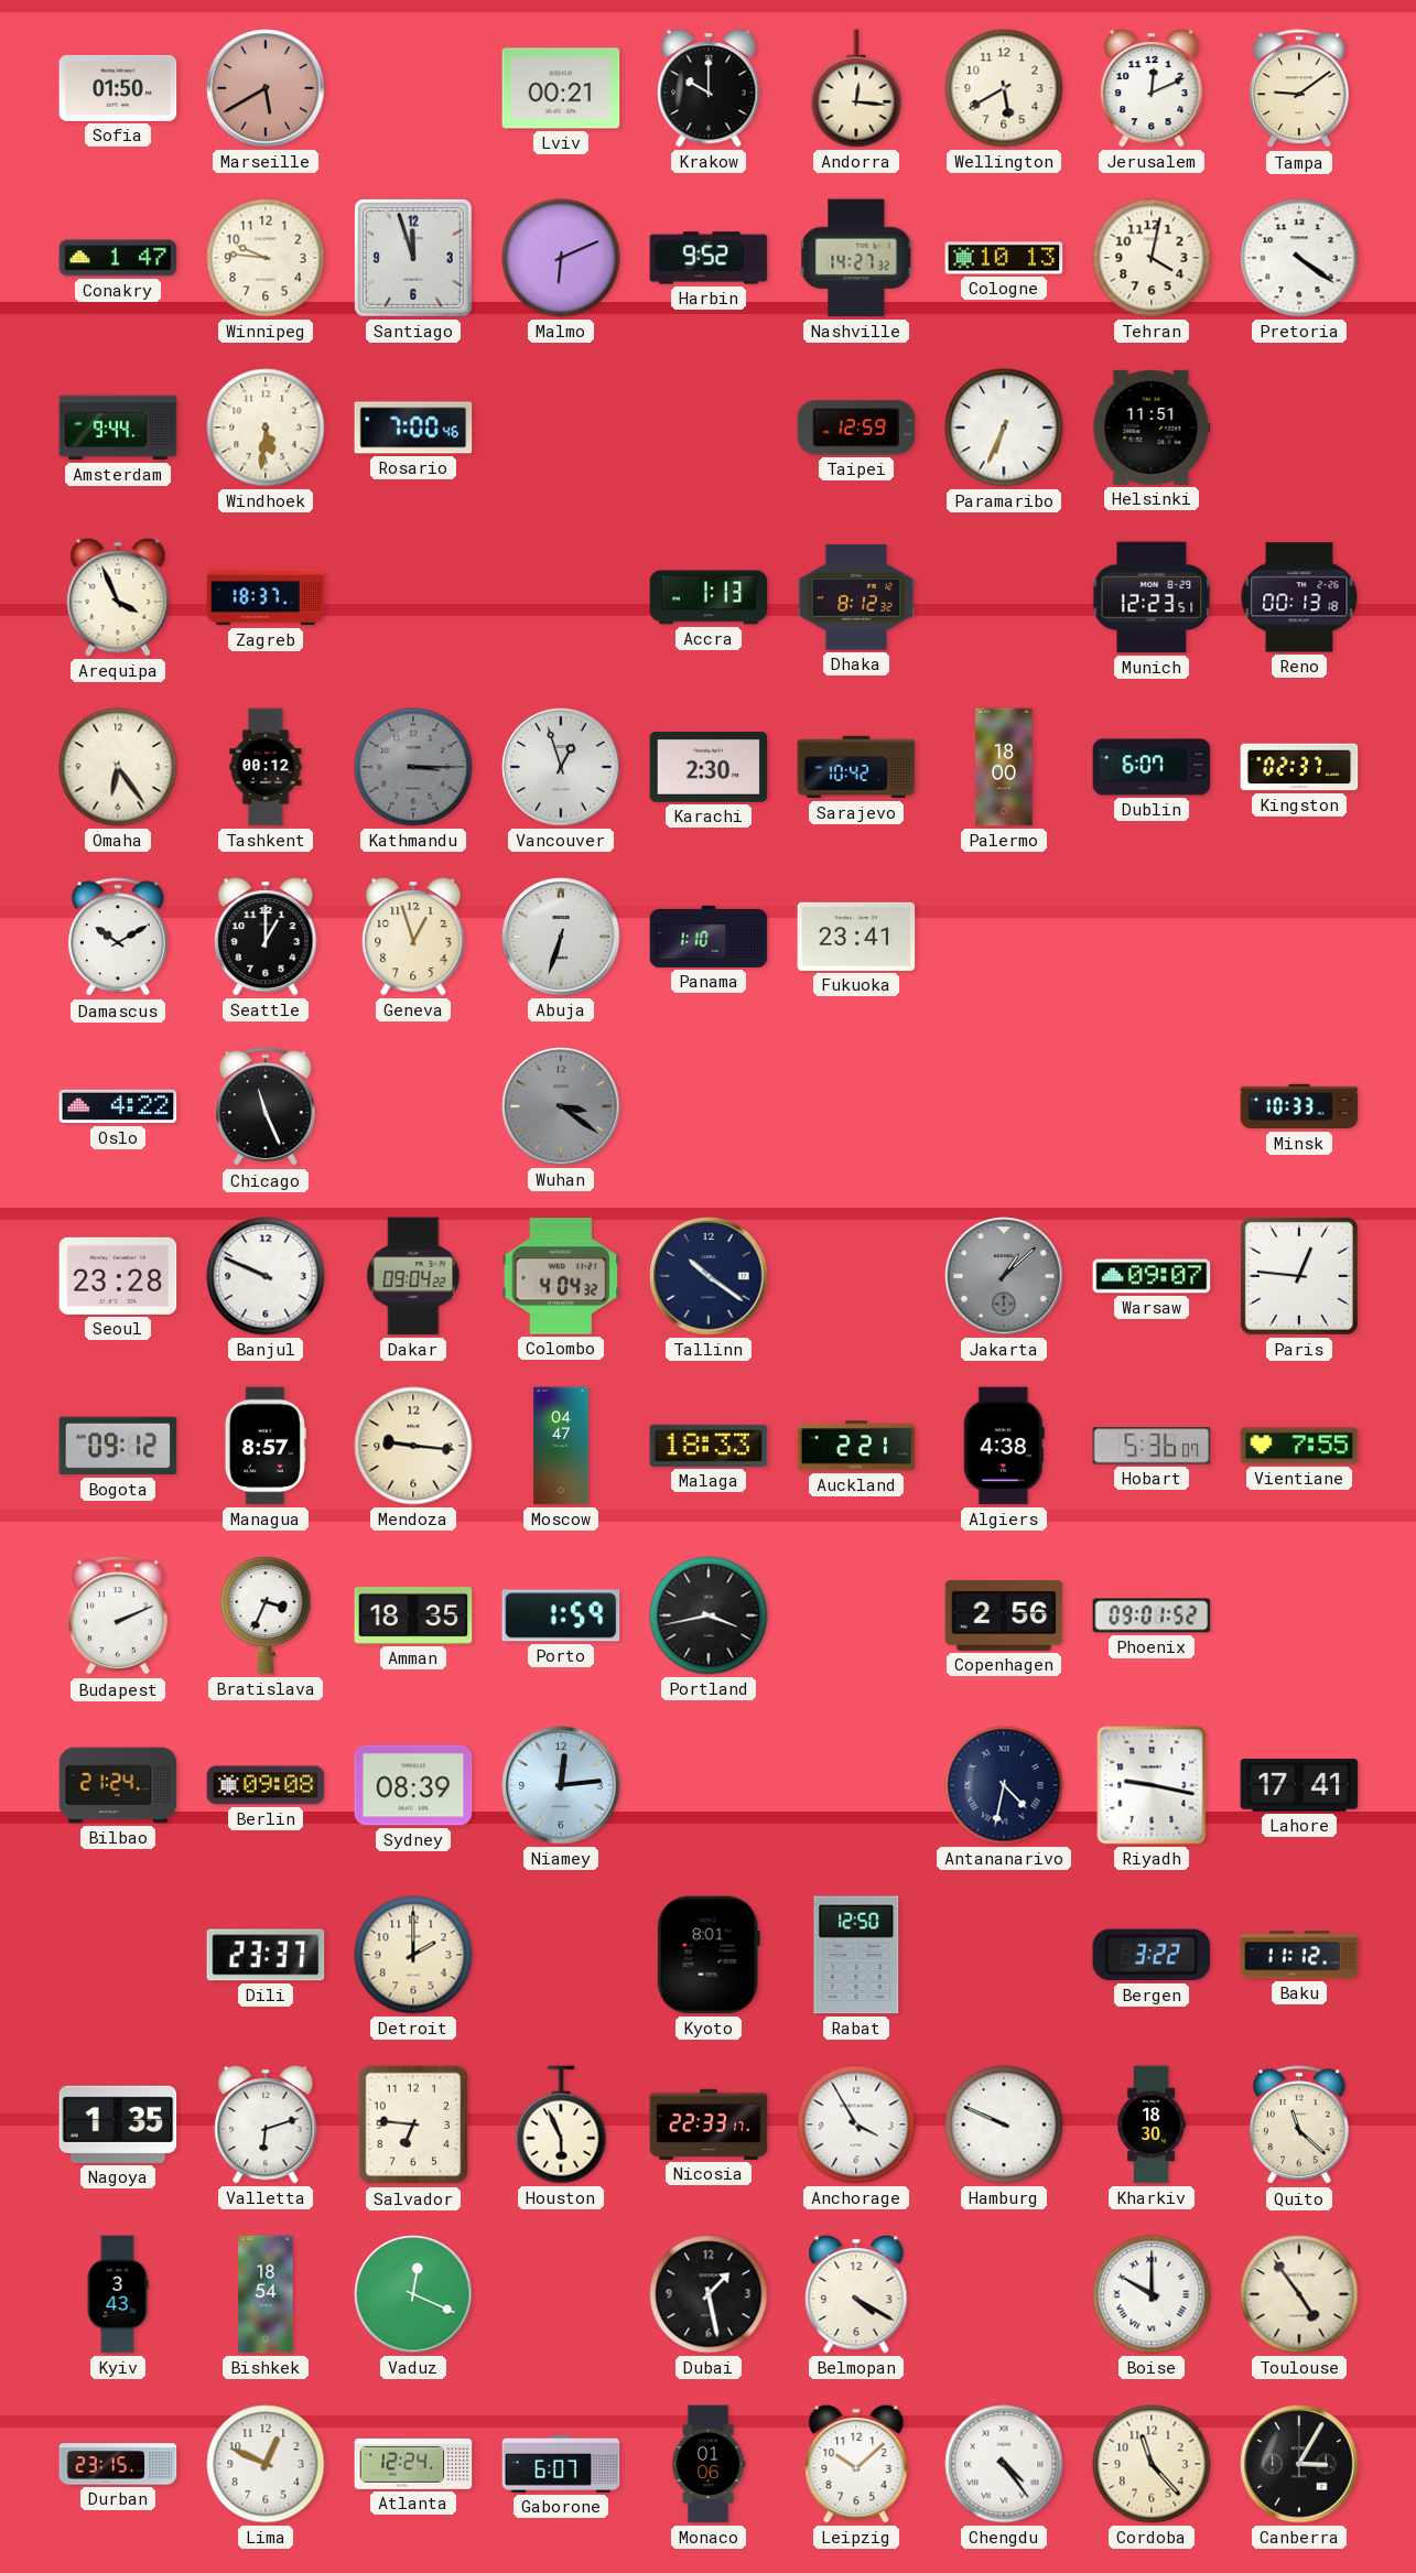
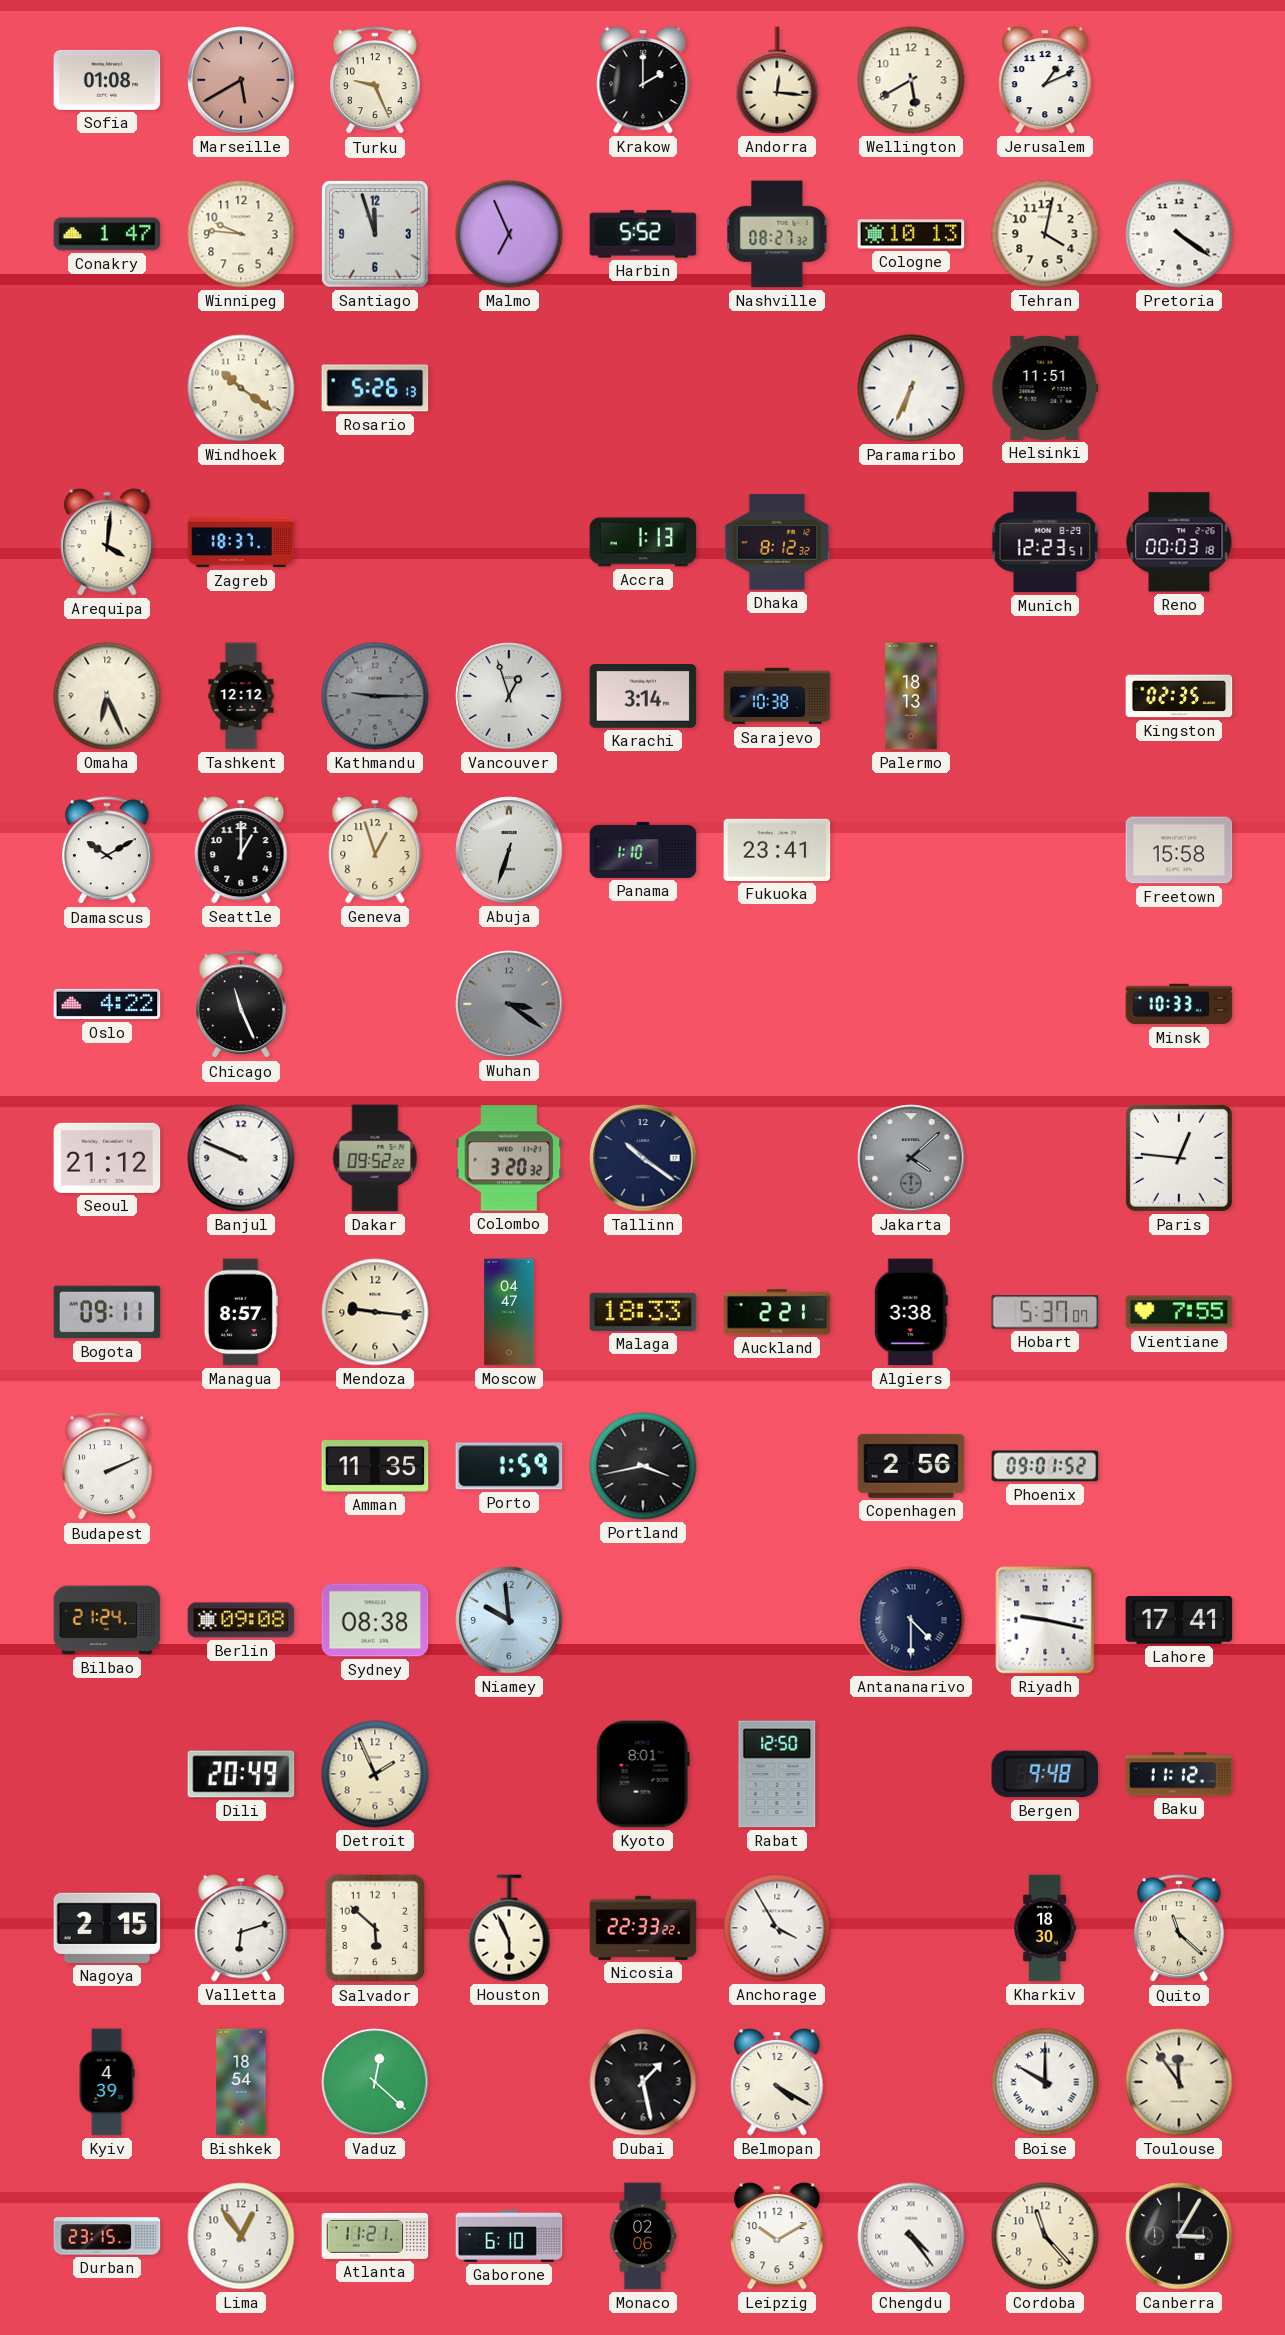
Sofia: 01:50 -> 01:08
Turku: none -> 9:26
Lviv: 00:21 -> none
Krakow: 10:00 -> 2:00
Jerusalem: 12:11 -> 1:11
Tampa: 9:09 -> none
Malmo: 6:11 -> 6:56
Harbin: 9:52 -> 5:52
Nashville: 14:27 -> 08:27
Amsterdam: 9:44 -> none
Windhoek: 5:31 -> 10:21
Rosario: 7:00 -> 5:26
Taipei: 12:59 -> none
Arequipa: 3:56 -> 4:01
Reno: 00:13 -> 00:03
Omaha: 6:24 -> 6:26
Tashkent: 00:12 -> 12:12
Kathmandu: 3:15 -> 9:15
Karachi: 2:30 -> 3:14
Sarajevo: 10:42 -> 10:38
Palermo: 18:00 -> 18:13
Dublin: 6:07 -> none
Kingston: 02:37 -> 02:35
Freetown: none -> 15:58
Seoul: 23:28 -> 21:12
Dakar: 09:04 -> 09:52
Colombo: 4:04 -> 3:20
Jakarta: 1:08 -> 4:08
Warsaw: 09:07 -> none
Bogota: 09:12 -> 09:11
Algiers: 4:38 -> 3:38
Hobart: 5:36 -> 5:37
Bratislava: 3:34 -> none
Amman: 18:35 -> 11:35
Sydney: 08:39 -> 08:38
Niamey: 12:14 -> 9:59
Antananarivo: 4:32 -> 4:30
Dili: 23:37 -> 20:49
Detroit: 2:00 -> 1:56
Bergen: 3:22 -> 9:48
Nagoya: 1:35 -> 2:15
Salvador: 6:46 -> 5:52
Nicosia: 22:33:17 -> 22:33:22
Hamburg: 9:49 -> none
Kyiv: 3:43 -> 4:39
Vaduz: 12:19 -> 12:22
Toulouse: 4:54 -> 11:54
Lima: 12:49 -> 12:54
Atlanta: 12:24 -> 11:21
Gaborone: 6:07 -> 6:10
Monaco: 01:06 -> 02:06
Leipzig: 10:08 -> 10:10
